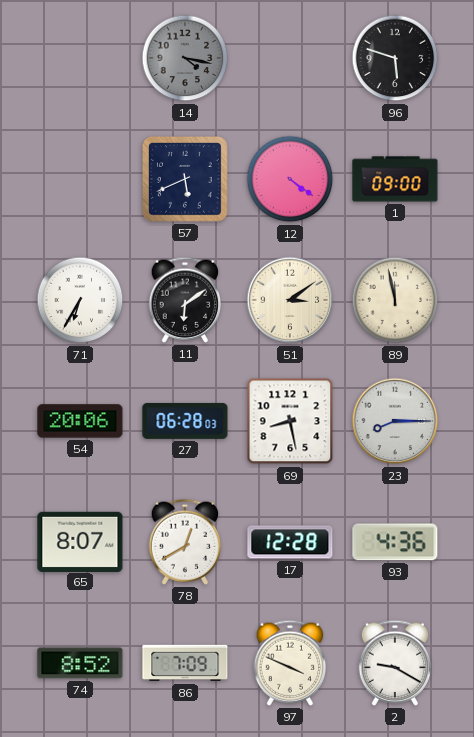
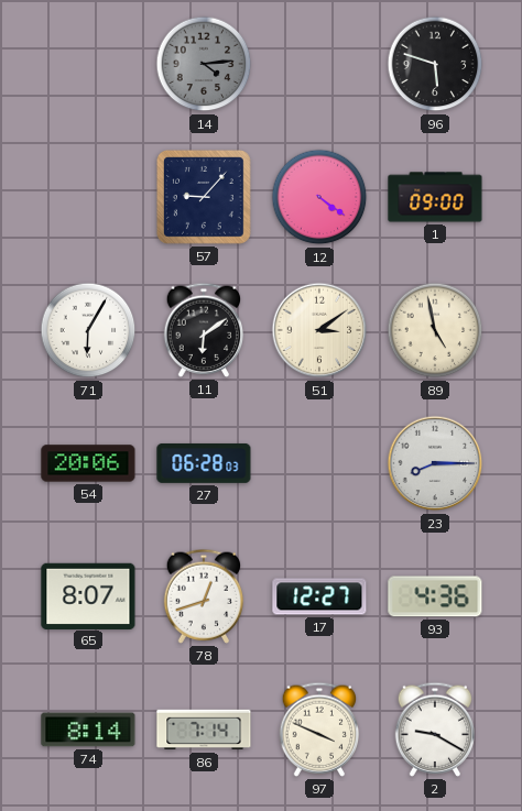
14: 4:17 -> 4:14
57: 5:41 -> 9:07
71: 6:35 -> 6:05
89: 11:58 -> 4:58
69: 8:28 -> none
78: 12:40 -> 12:42
17: 12:28 -> 12:27
74: 8:52 -> 8:14
86: 7:09 -> 7:14
